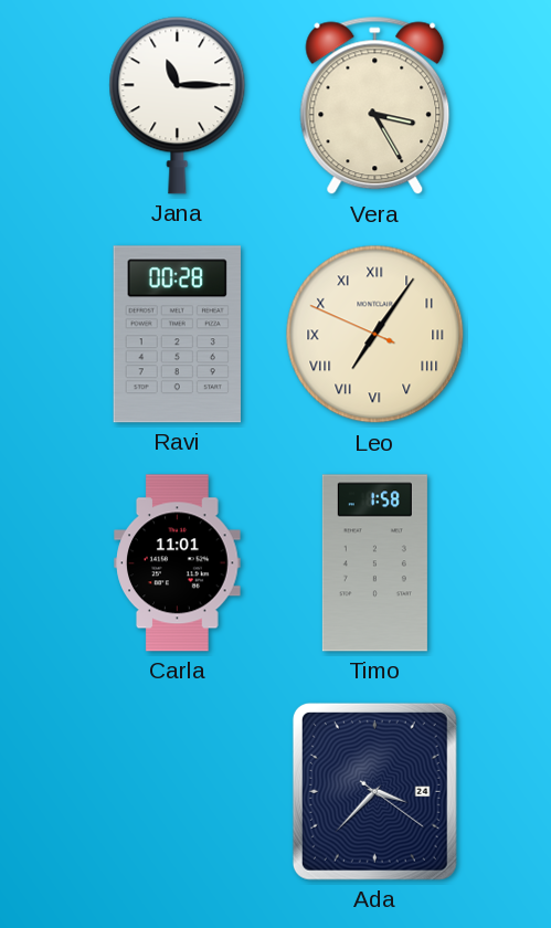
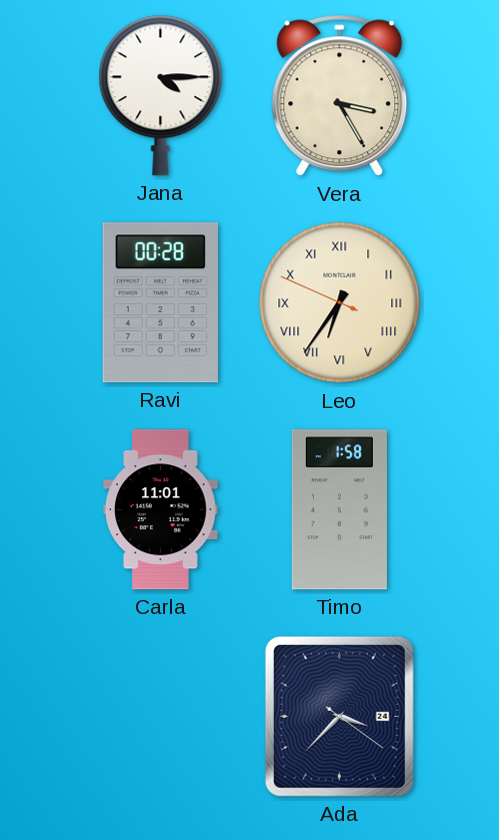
Jana: 11:15 -> 4:15
Leo: 7:05 -> 6:35
